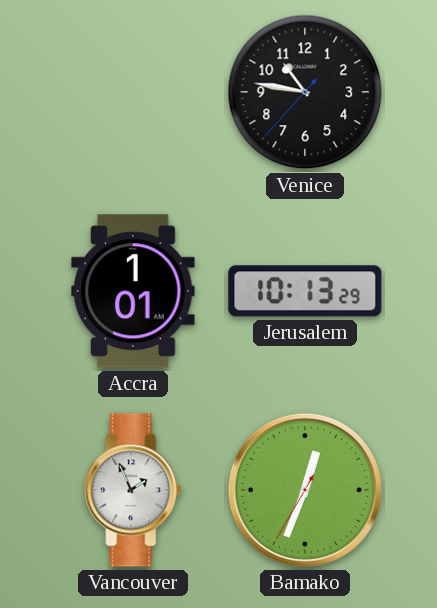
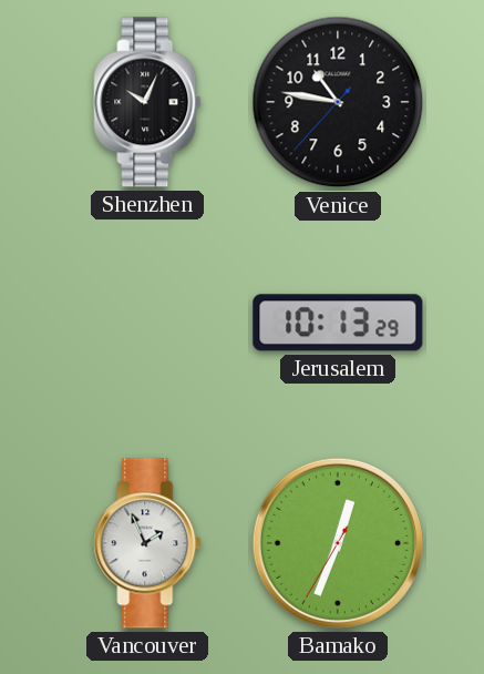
Shenzhen: none -> 10:04
Accra: 1:01 -> none
